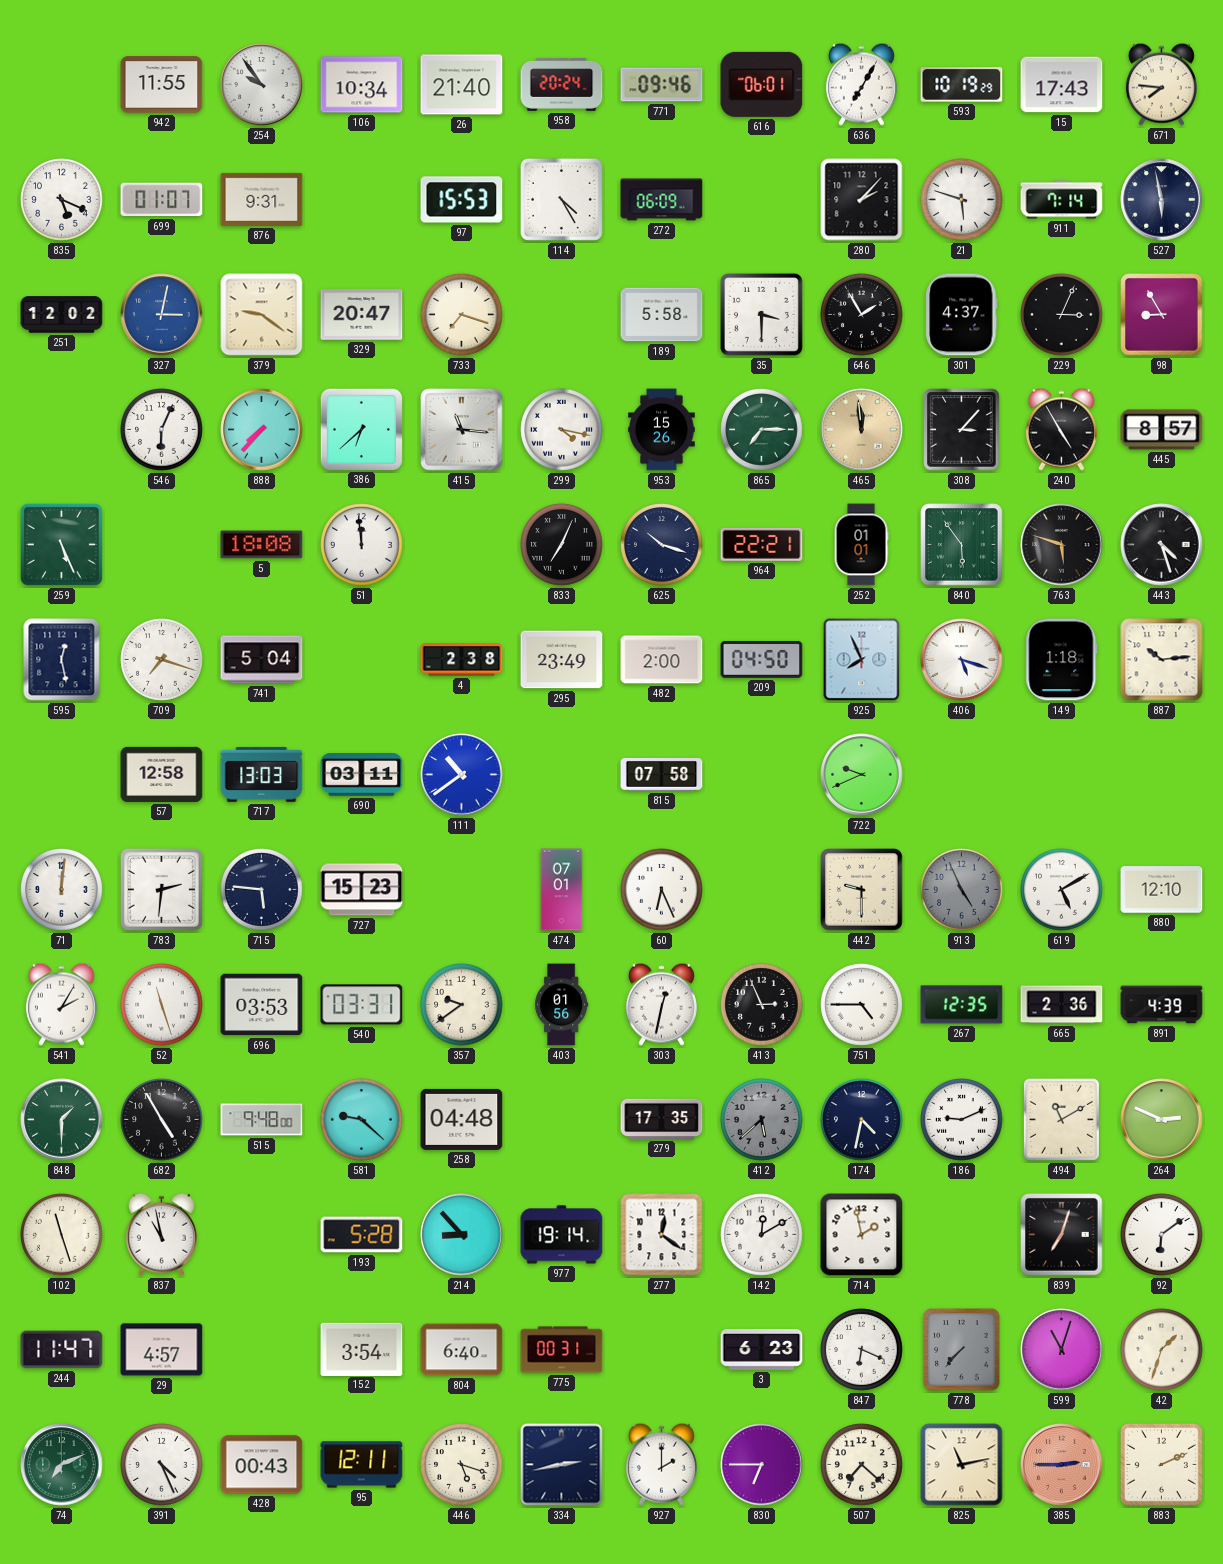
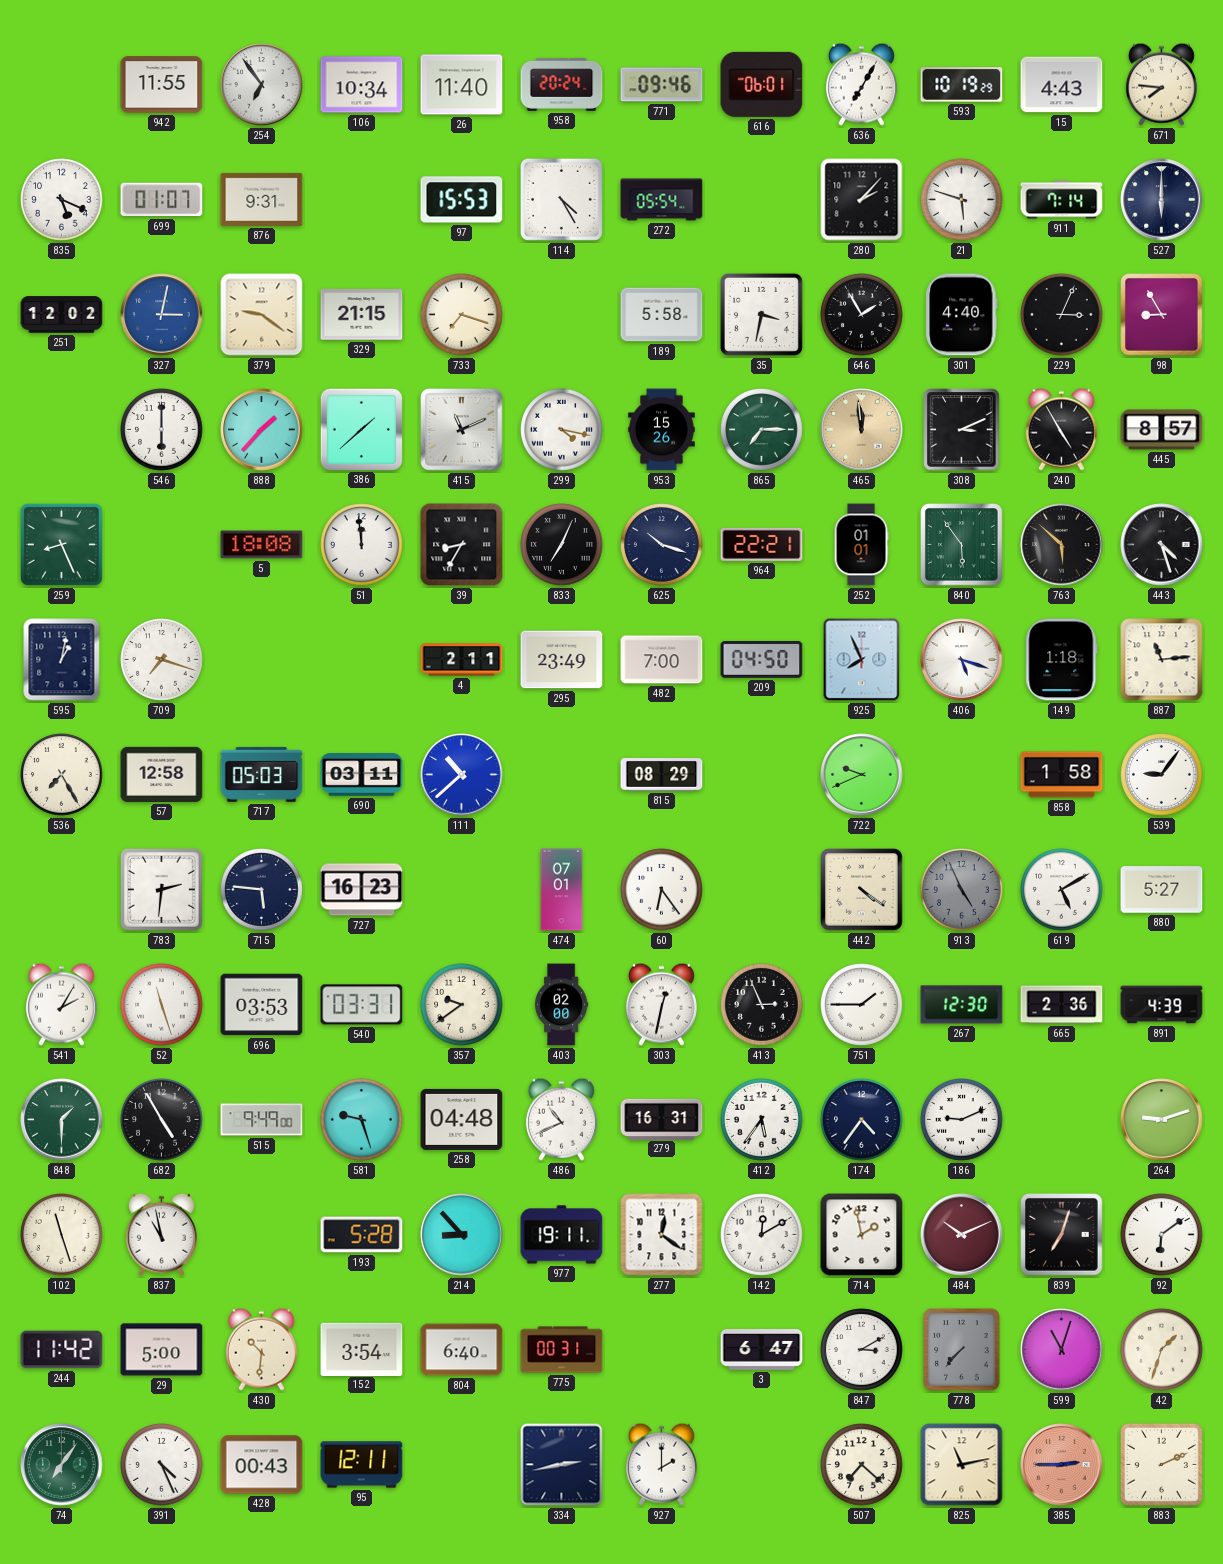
254: 9:54 -> 6:54
26: 21:40 -> 11:40
15: 17:43 -> 4:43
272: 06:09 -> 05:54
527: 5:58 -> 6:00
329: 20:47 -> 21:15
35: 3:30 -> 3:32
301: 4:37 -> 4:40
546: 6:04 -> 6:00
888: 7:37 -> 1:37
386: 6:38 -> 1:38
415: 11:16 -> 11:11
308: 3:07 -> 3:11
259: 5:26 -> 8:26
39: none -> 8:35
763: 5:48 -> 5:52
595: 12:28 -> 1:02
741: 5:04 -> none
4: 2:38 -> 2:11
482: 2:00 -> 7:00
887: 10:14 -> 11:14
536: none -> 7:25
717: 13:03 -> 05:03
111: 10:39 -> 10:38
815: 07:58 -> 08:29
858: none -> 1:58
539: none -> 9:06
71: 12:01 -> none
727: 15:23 -> 16:23
60: 6:26 -> 6:24
442: 9:30 -> 4:21
880: 12:10 -> 5:27
403: 01:56 -> 02:00
751: 4:45 -> 1:45
267: 12:35 -> 12:30
515: 9:48 -> 9:49
581: 9:22 -> 9:27
486: none -> 10:41
279: 17:35 -> 16:31
412: 5:38 -> 5:36
412 dial: grey -> white
174: 4:32 -> 4:36
494: 11:10 -> none
264: 2:49 -> 9:12
977: 19:14 -> 19:11
484: none -> 10:11
244: 11:47 -> 11:42
29: 4:57 -> 5:00
430: none -> 10:31
3: 6:23 -> 6:47
847: 6:19 -> 3:10
74: 7:11 -> 7:06
446: 5:18 -> none
830: 6:45 -> none
